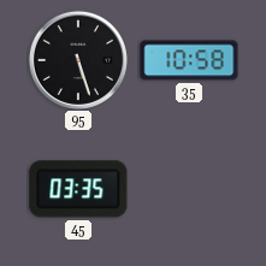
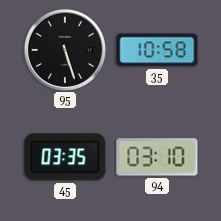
94: none -> 03:10
